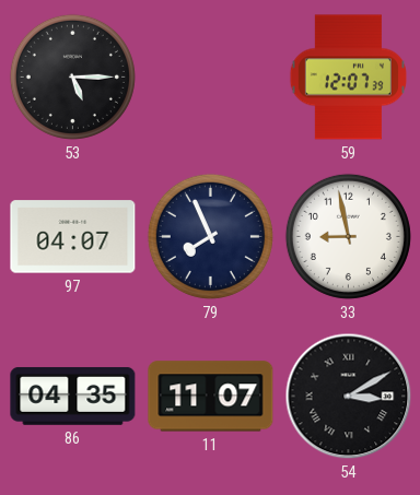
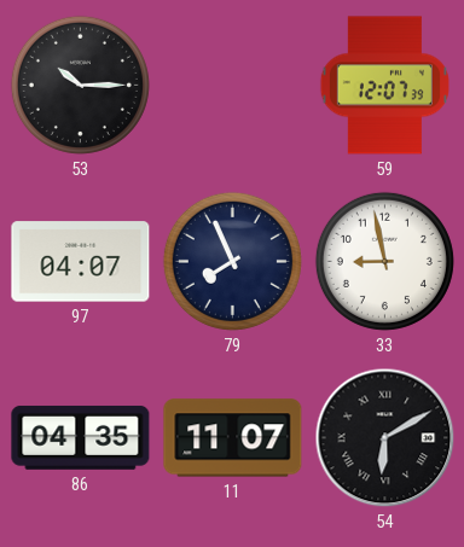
53: 5:15 -> 10:15
54: 3:10 -> 6:10
